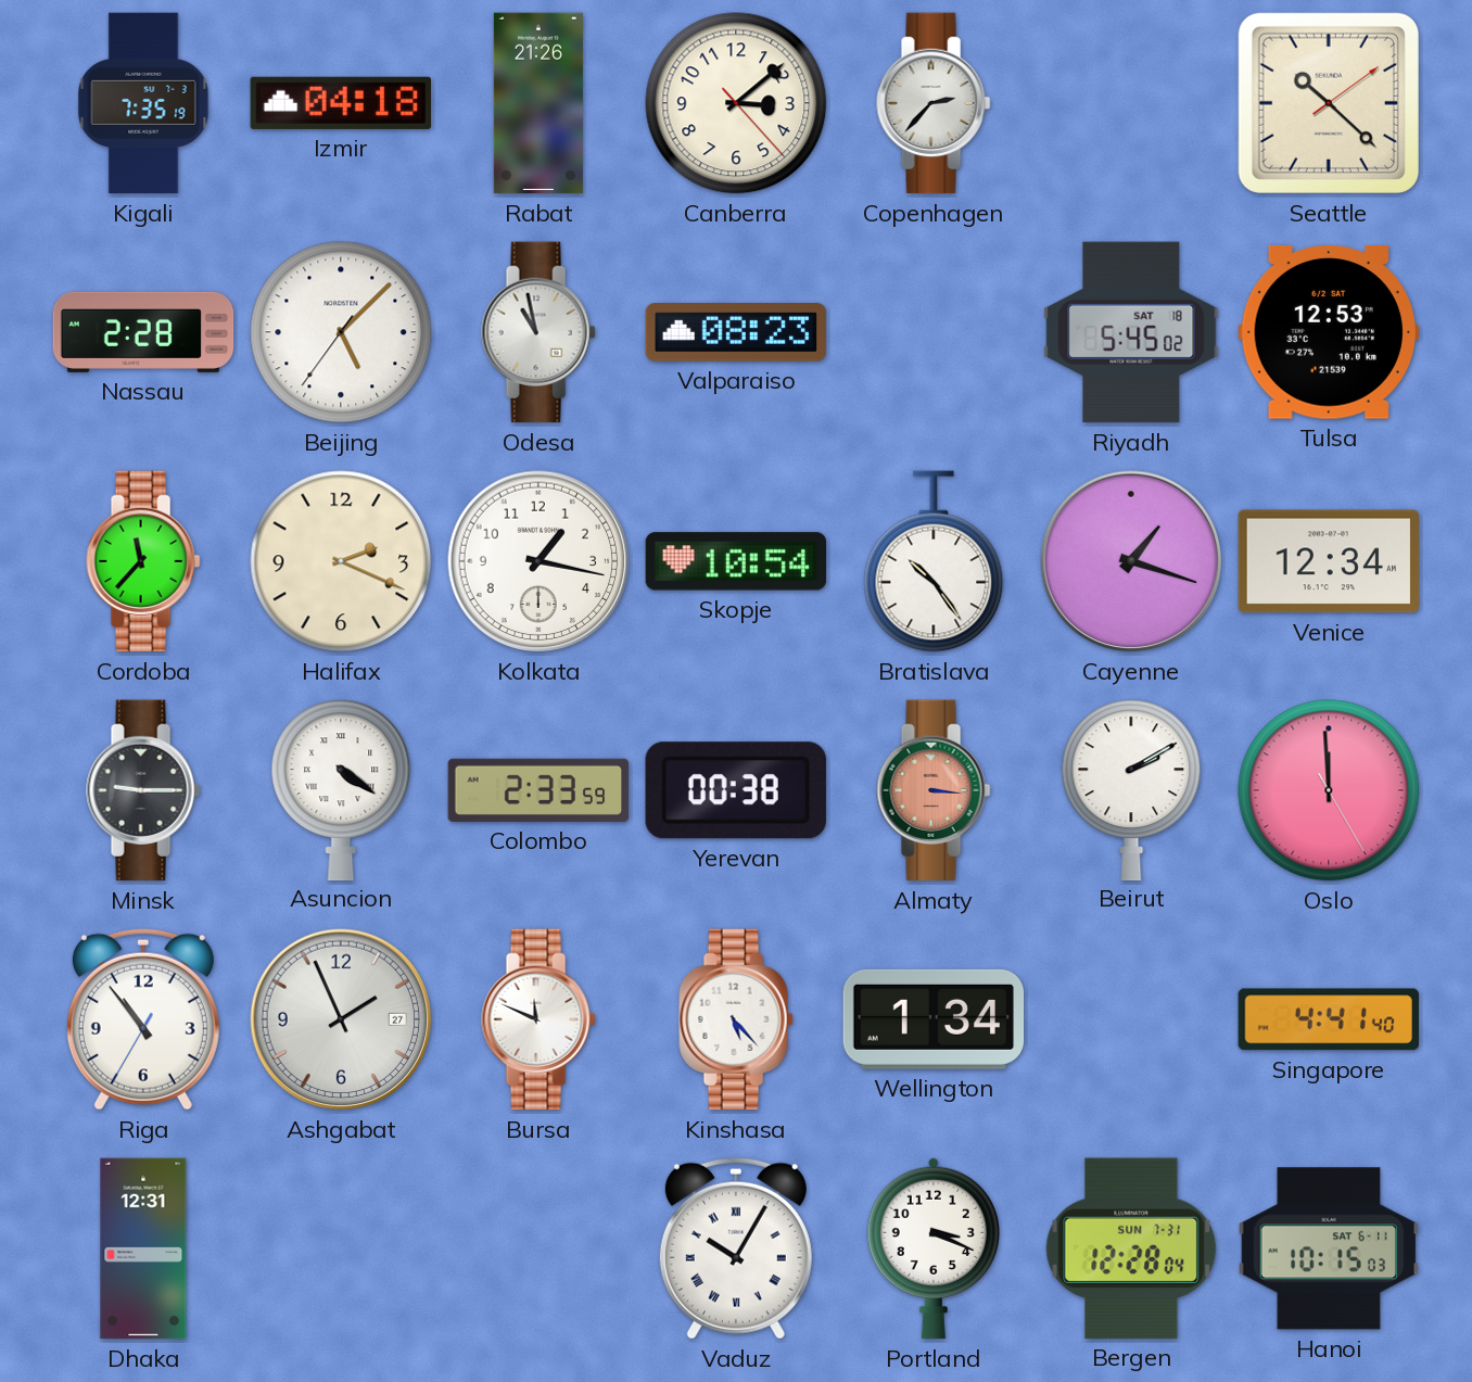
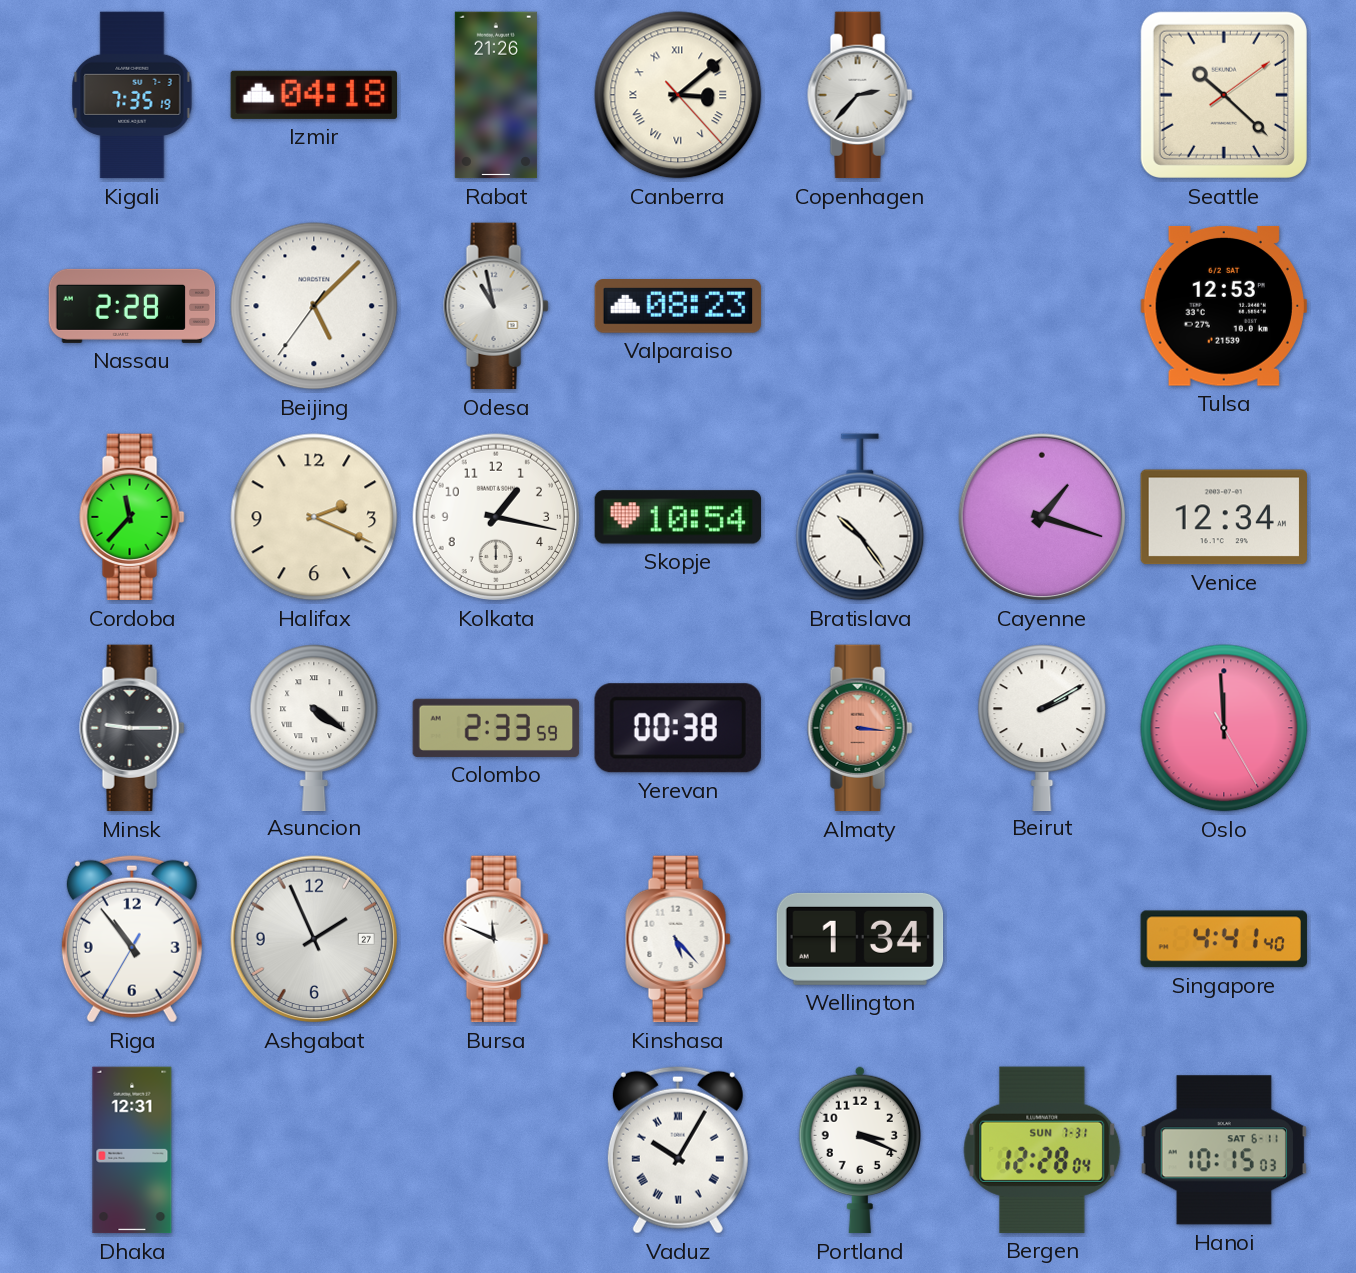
Canberra numerals: Arabic -> Roman
Riyadh: 5:45 -> none
